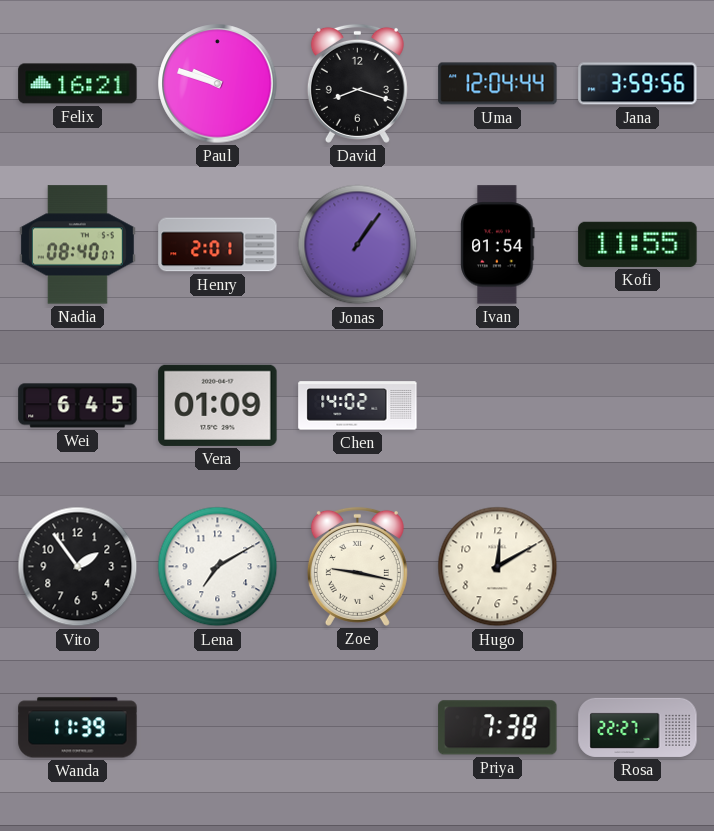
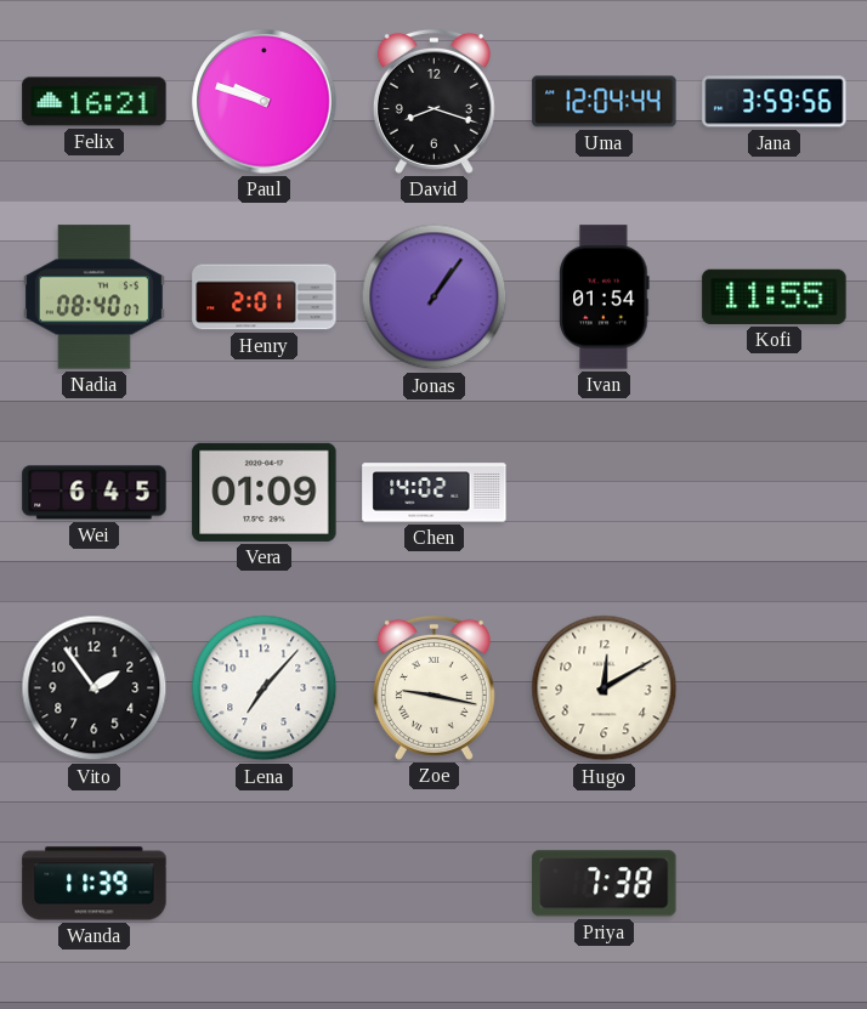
Lena: 7:10 -> 7:07
Rosa: 22:27 -> none
